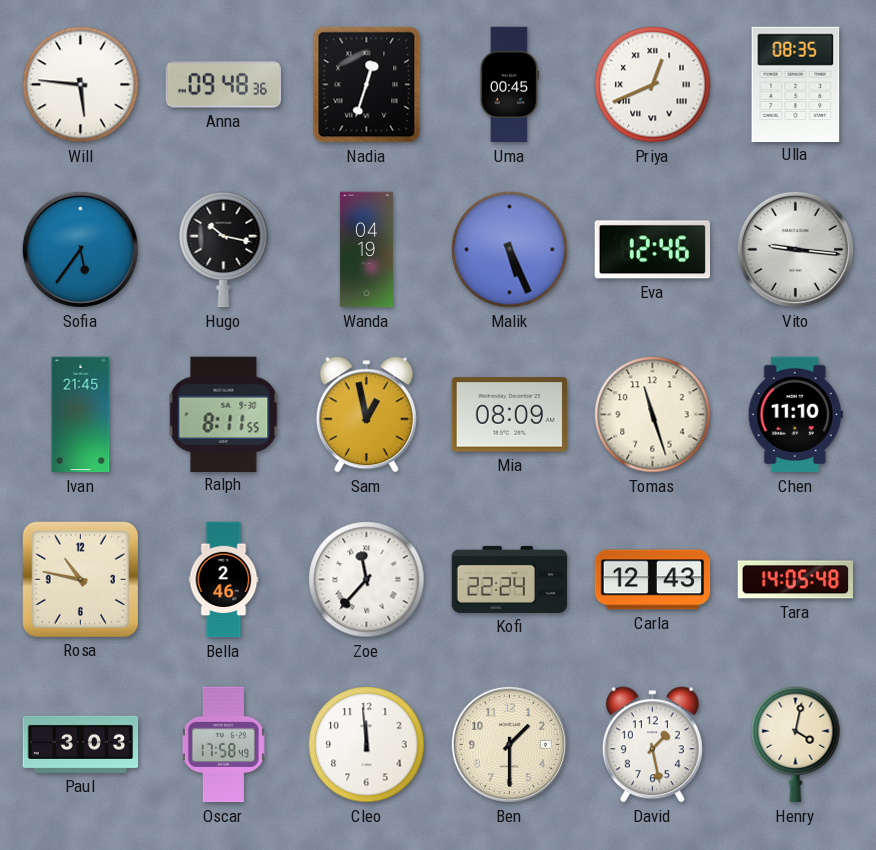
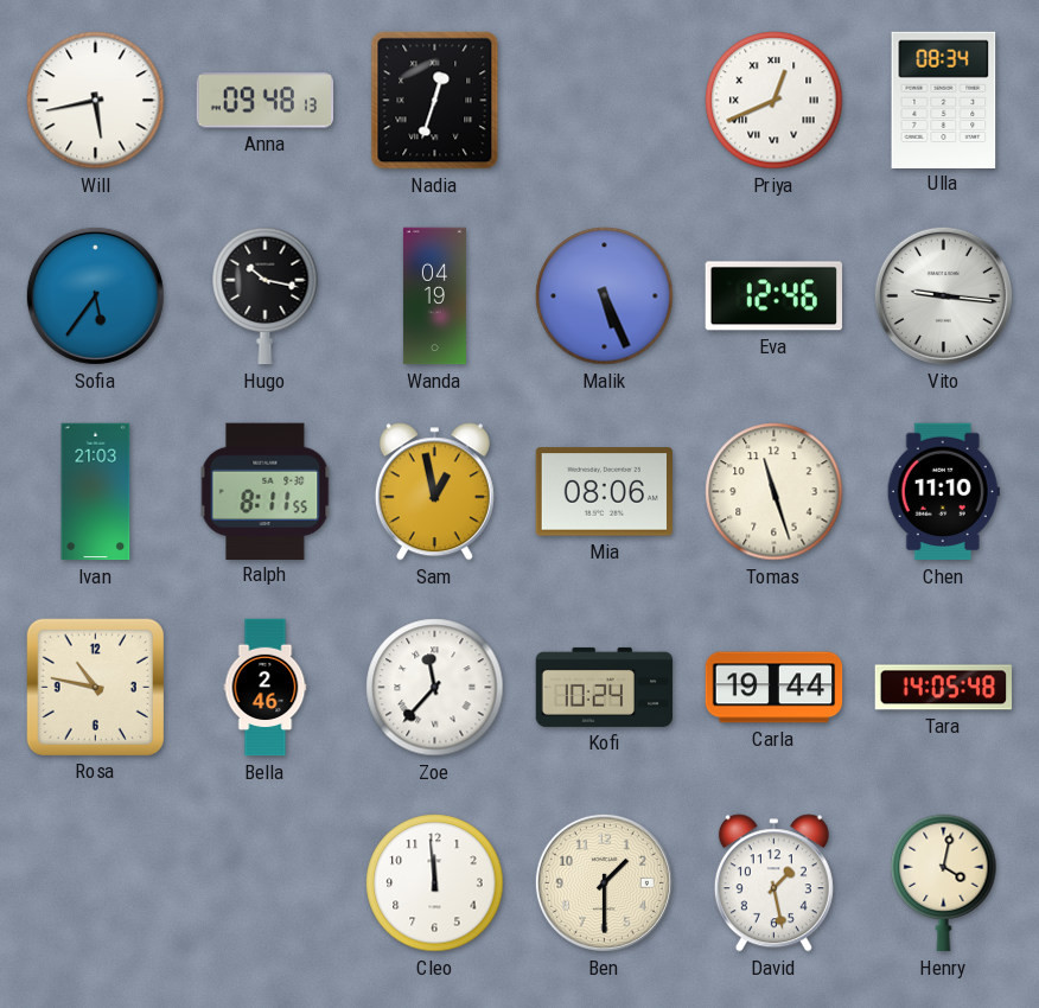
Will: 5:46 -> 5:43
Anna: 09:48:36 -> 09:48:13
Uma: 00:45 -> none
Ulla: 08:35 -> 08:34
Ivan: 21:45 -> 21:03
Mia: 08:09 -> 08:06
Kofi: 22:24 -> 10:24
Carla: 12:43 -> 19:44
Paul: 3:03 -> none
Oscar: 17:58 -> none
